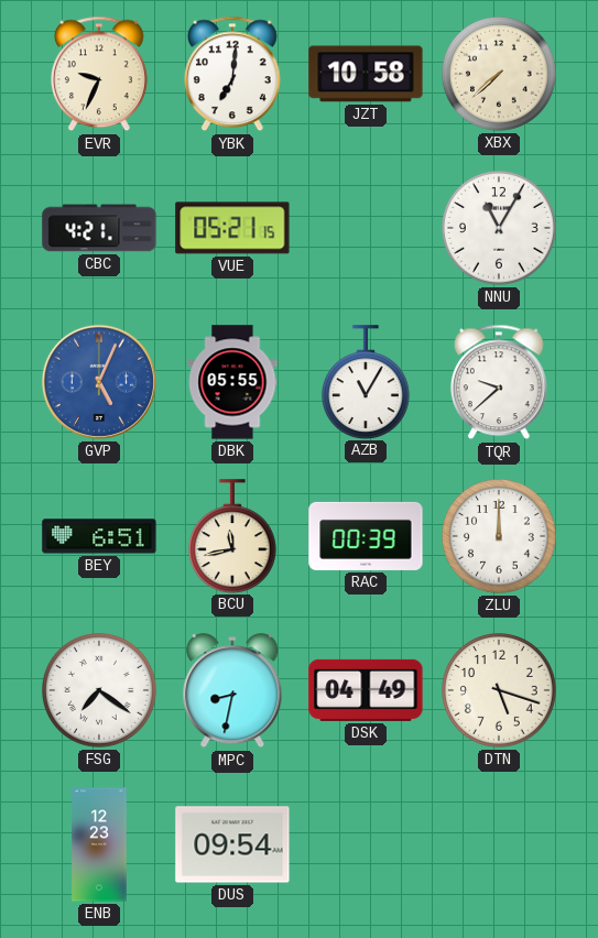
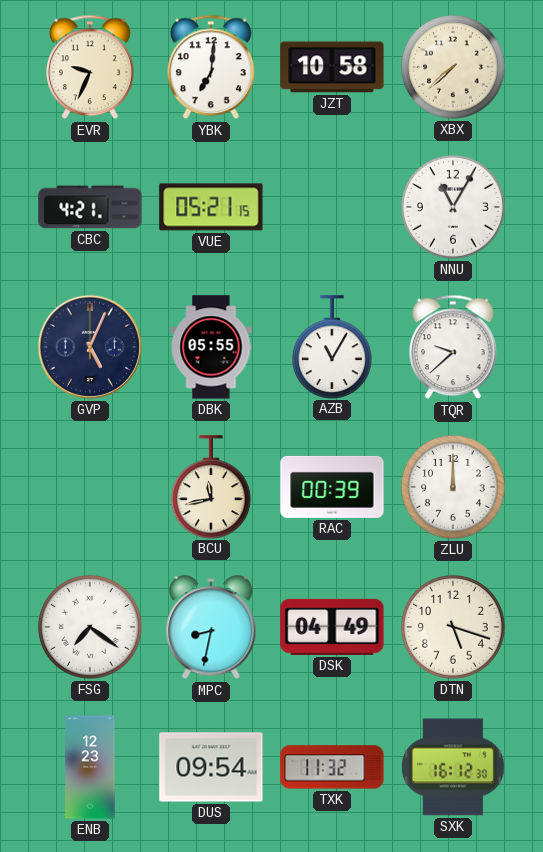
GVP dial: blue -> navy
BEY: 6:51 -> none
TXK: none -> 11:32
SXK: none -> 16:12
